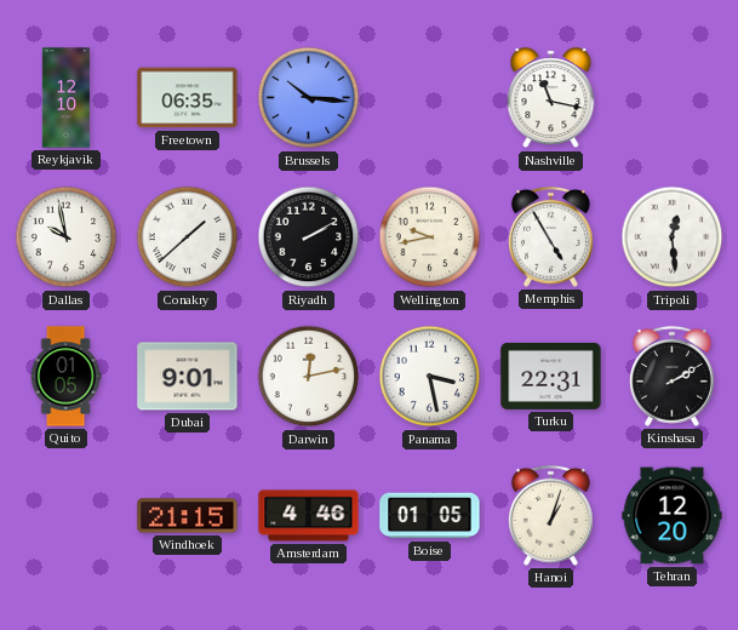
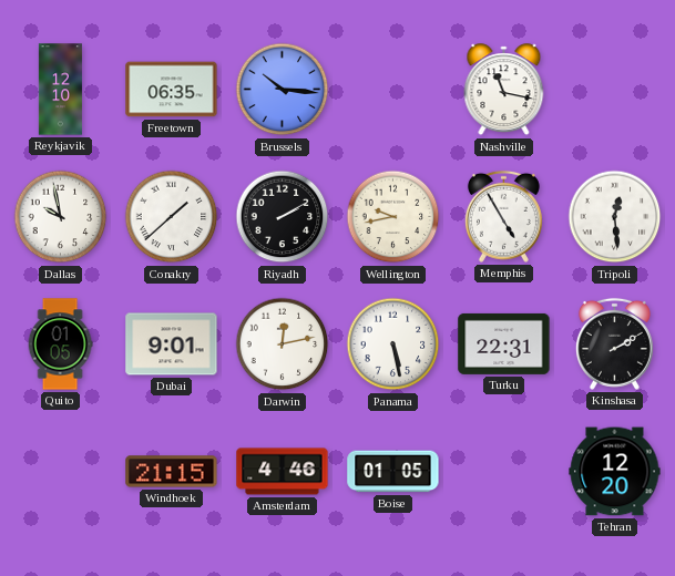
Panama: 3:28 -> 5:28
Hanoi: 1:03 -> none
